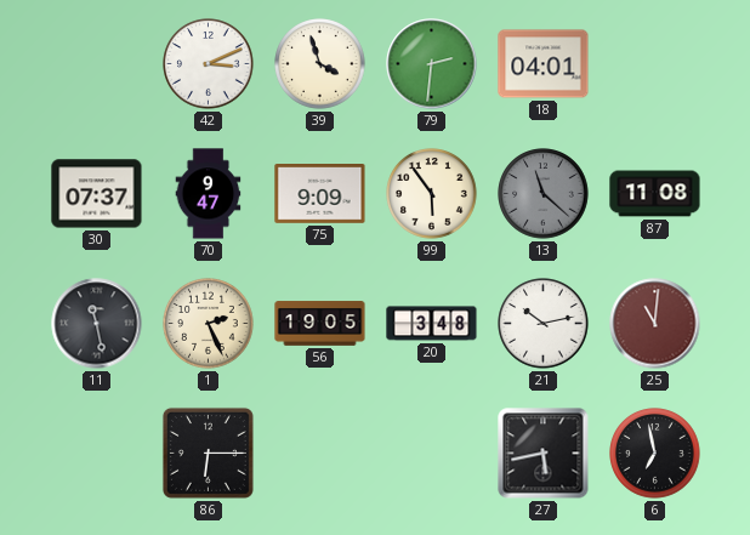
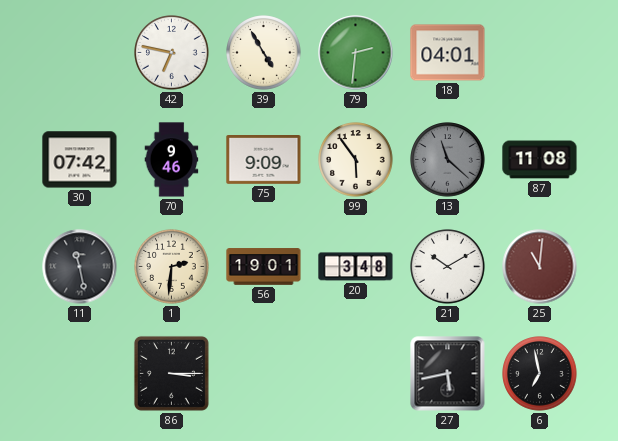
42: 3:11 -> 6:47
39: 3:57 -> 4:55
30: 07:37 -> 07:42
70: 9:47 -> 9:46
1: 2:26 -> 2:31
56: 19:05 -> 19:01
21: 10:13 -> 10:10
86: 6:15 -> 3:15
